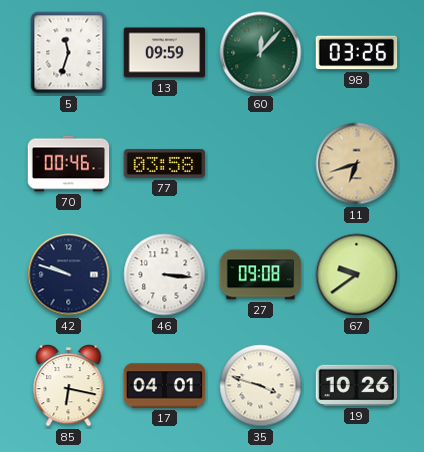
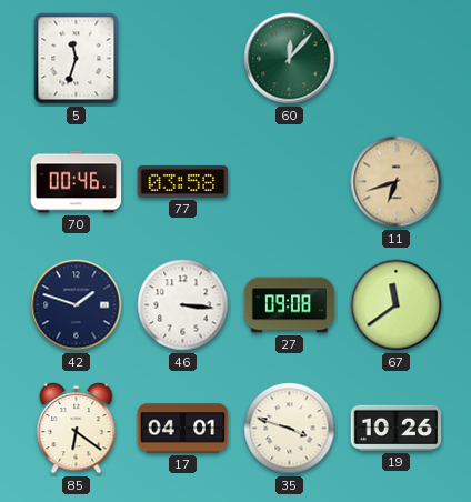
13: 09:59 -> none
98: 03:26 -> none
42: 9:48 -> 1:48
67: 9:39 -> 11:39
85: 6:17 -> 6:21
